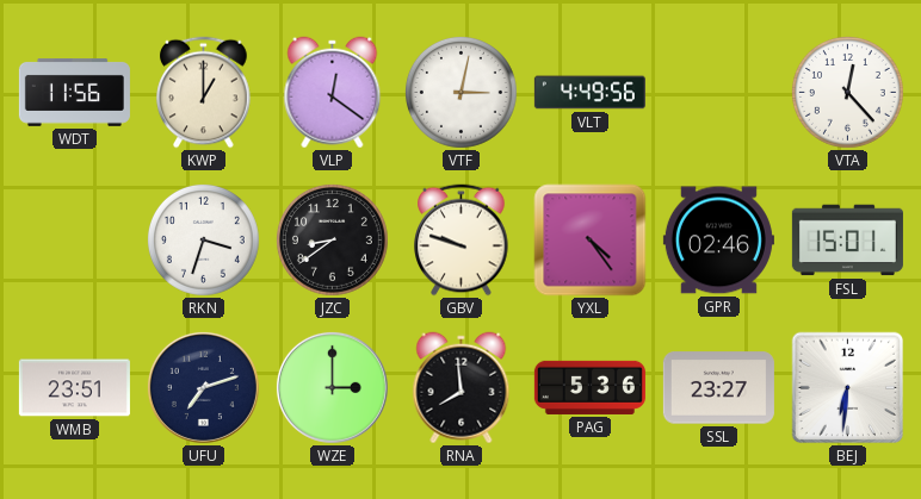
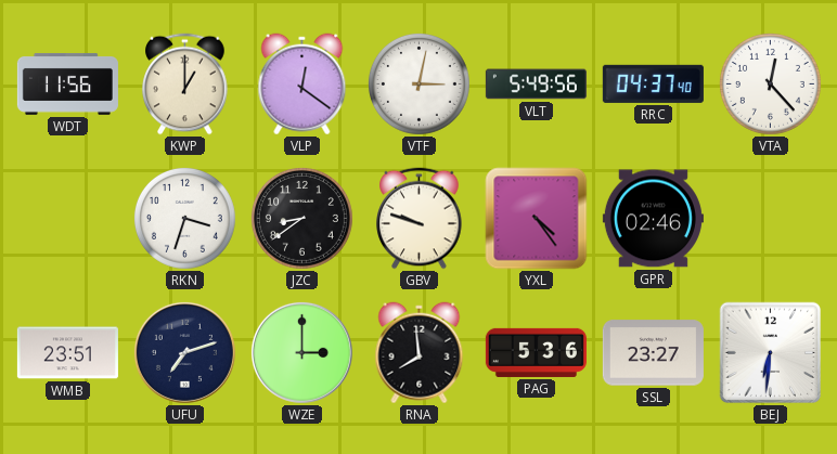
VLT: 4:49 -> 5:49
RRC: none -> 04:37
FSL: 15:01 -> none
